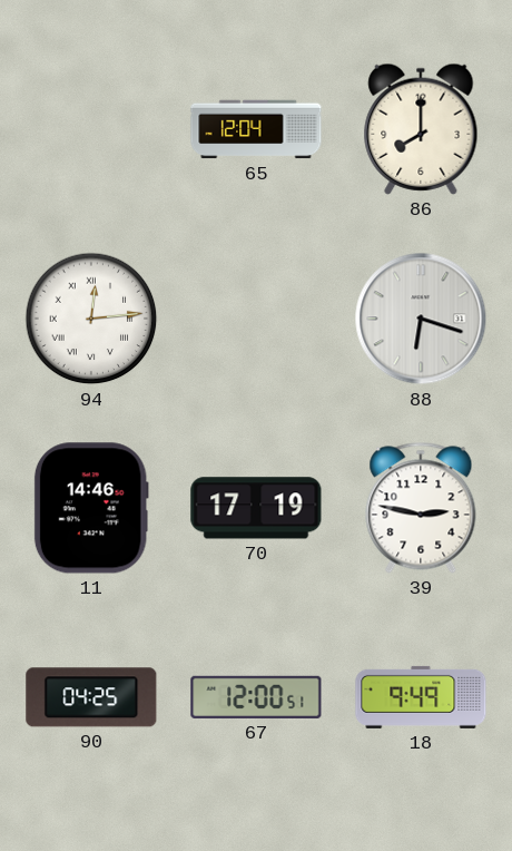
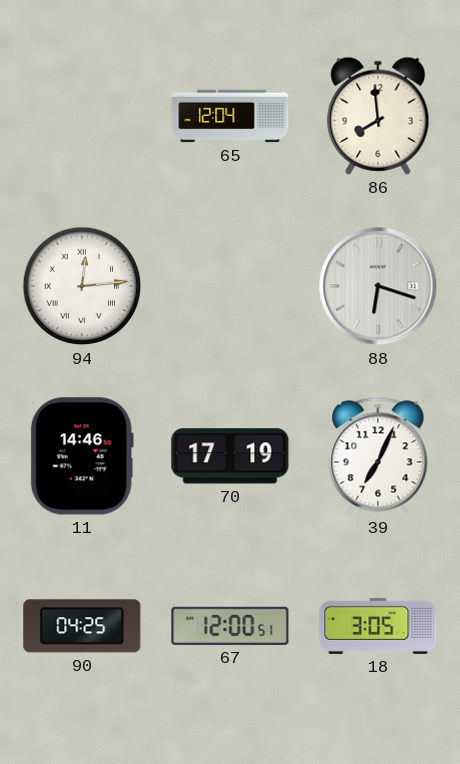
86: 8:00 -> 7:59
39: 2:47 -> 7:04
18: 9:49 -> 3:05
